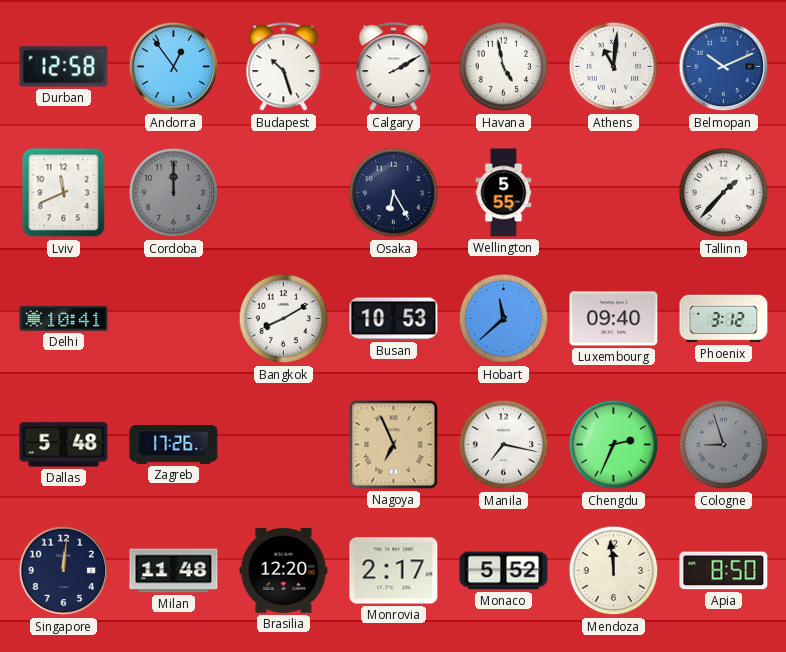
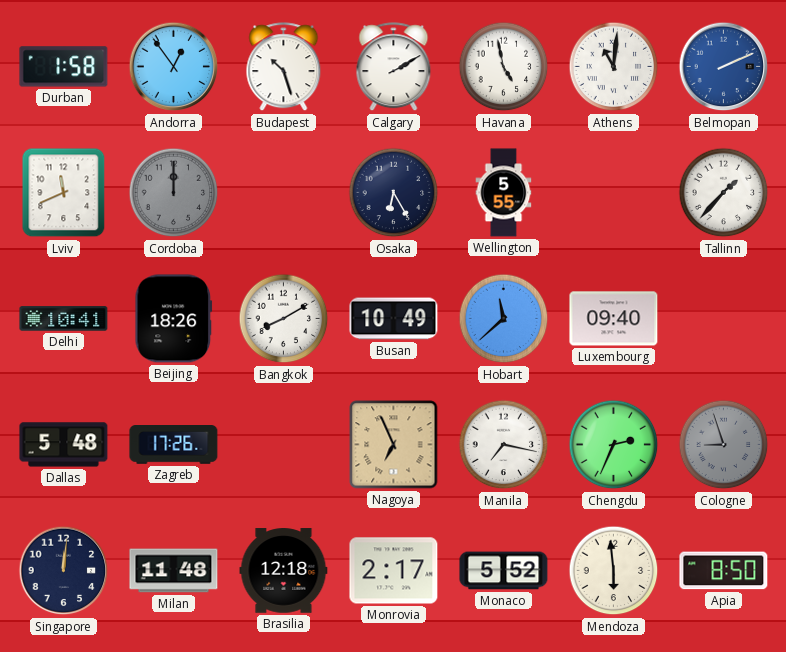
Durban: 12:58 -> 1:58
Belmopan: 10:11 -> 2:11
Beijing: none -> 18:26
Busan: 10:53 -> 10:49
Phoenix: 3:12 -> none
Brasilia: 12:20 -> 12:18
Mendoza: 11:59 -> 5:59
